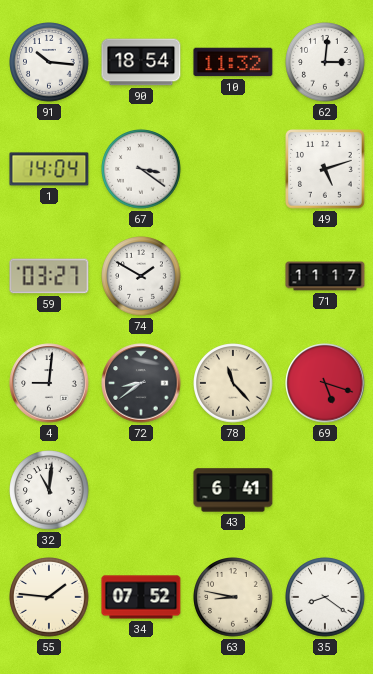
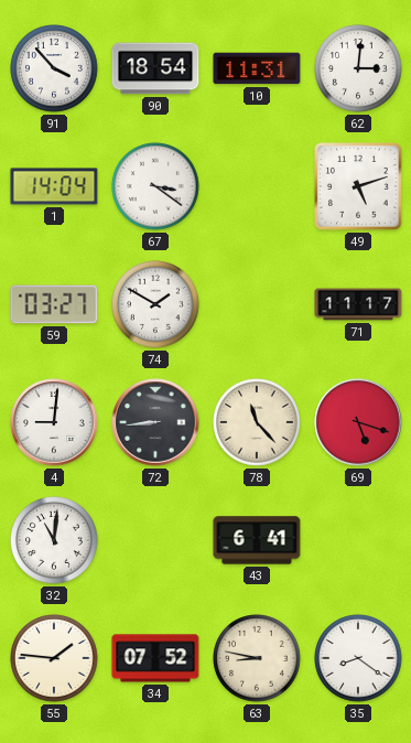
91: 10:16 -> 3:53
10: 11:32 -> 11:31
72: 8:39 -> 8:44
